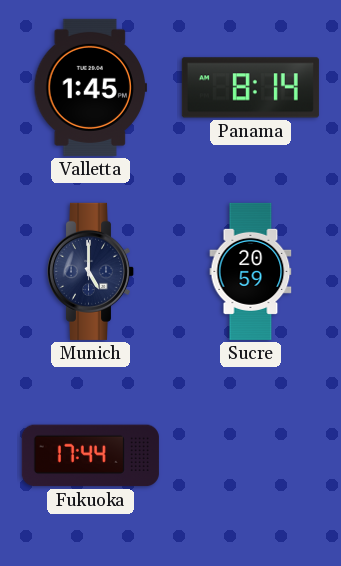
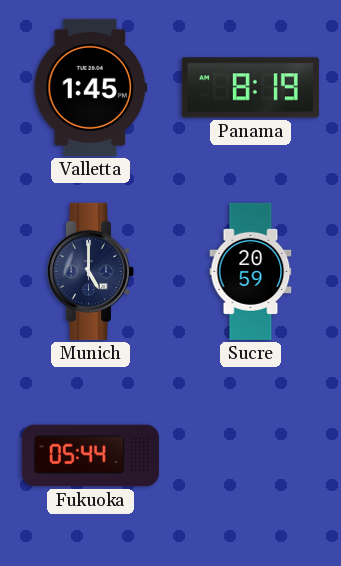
Panama: 8:14 -> 8:19
Fukuoka: 17:44 -> 05:44
